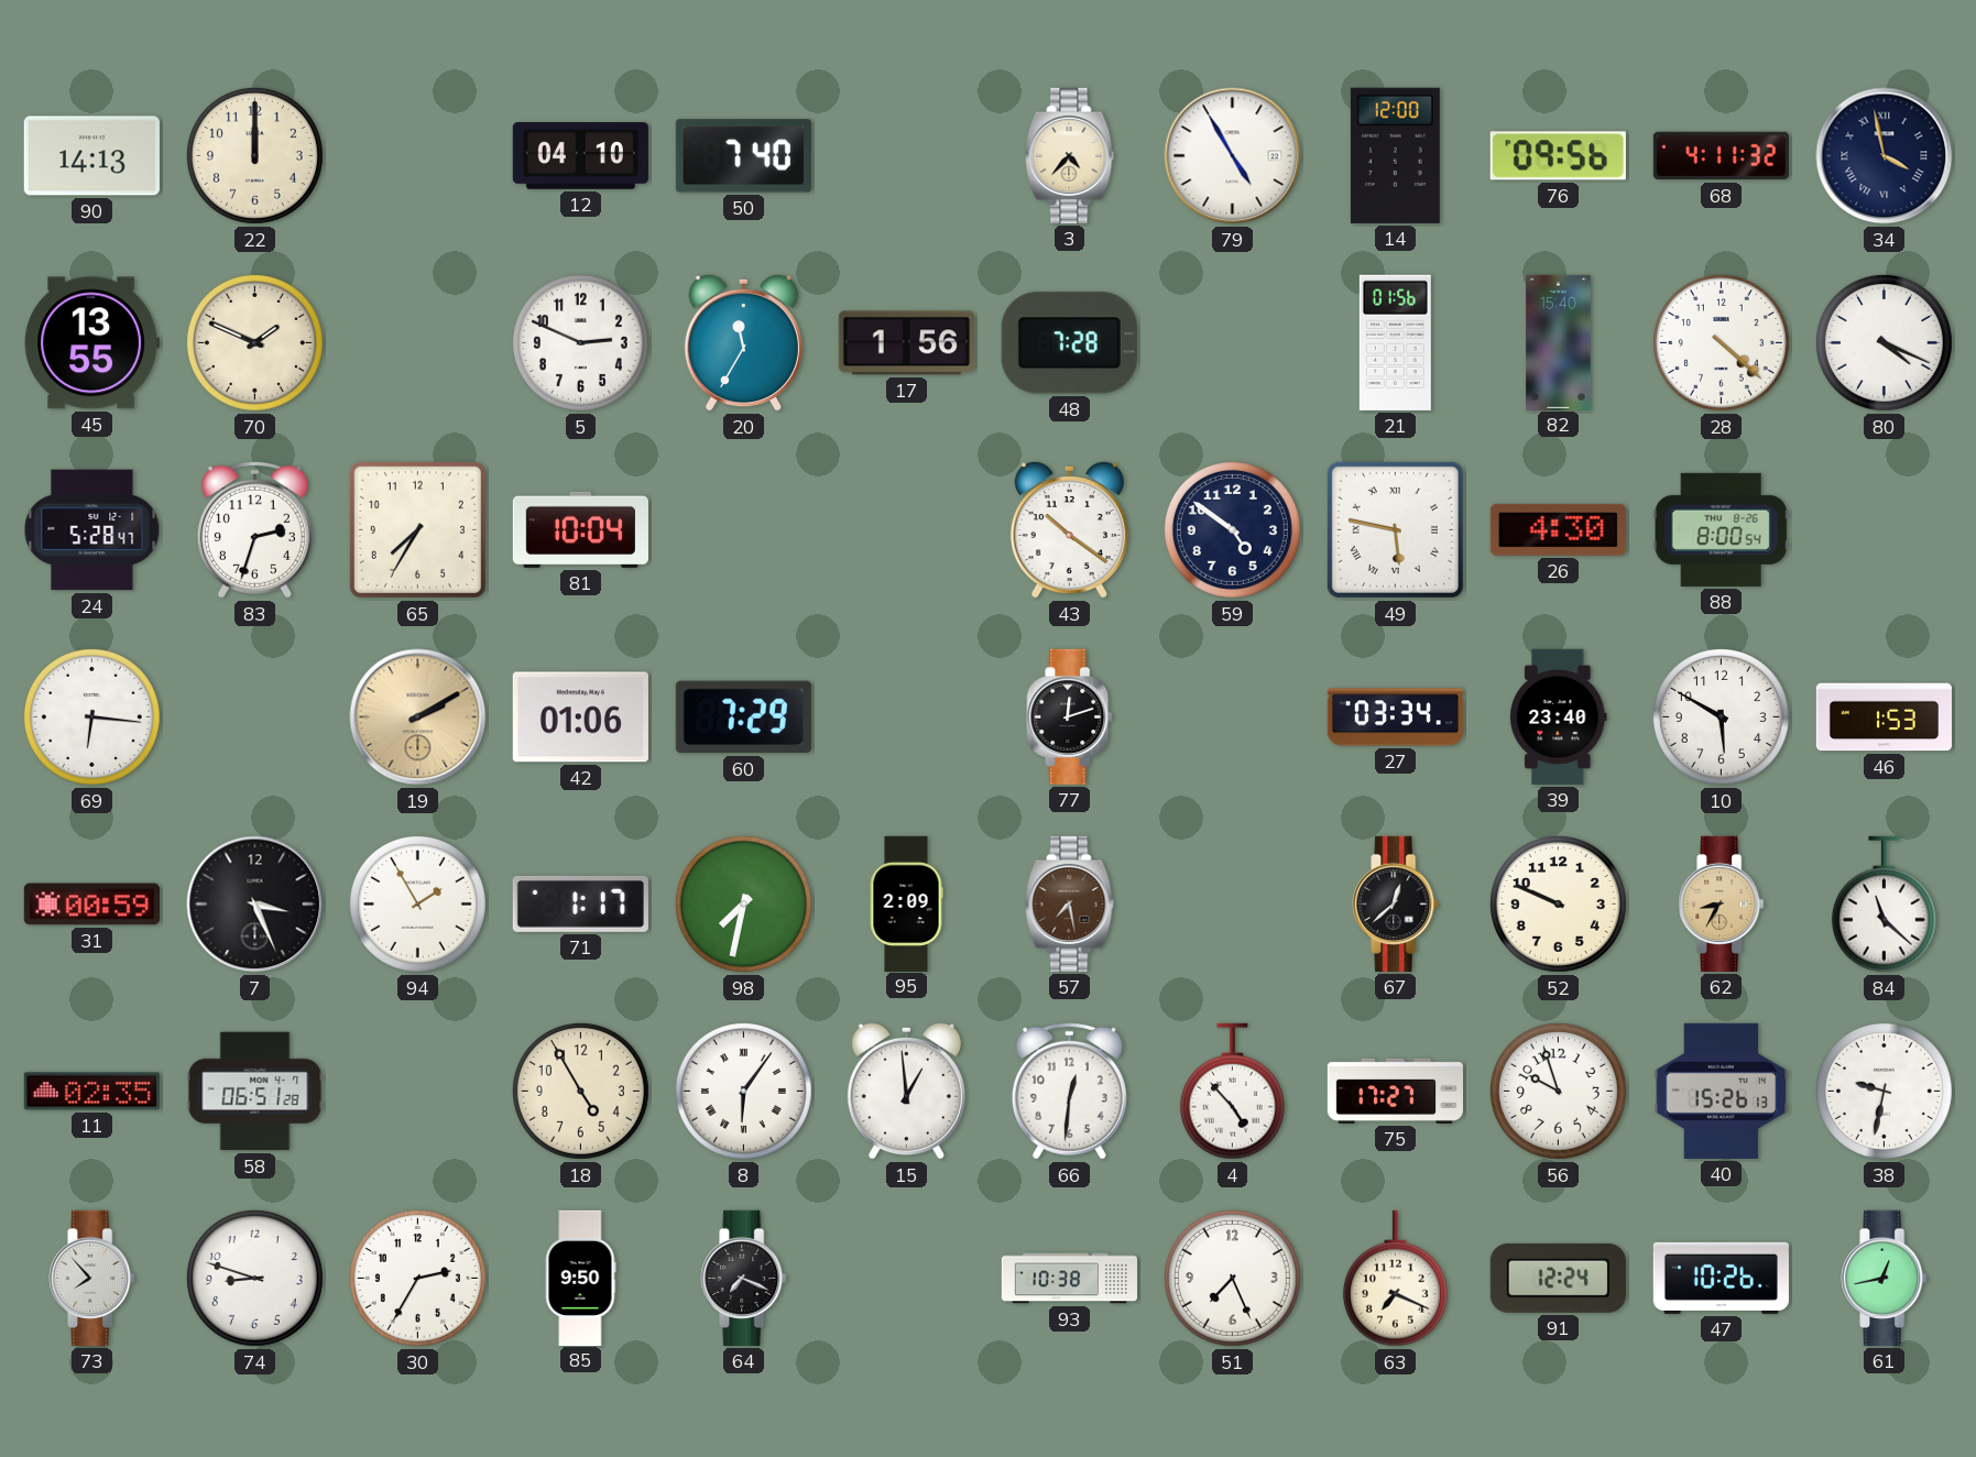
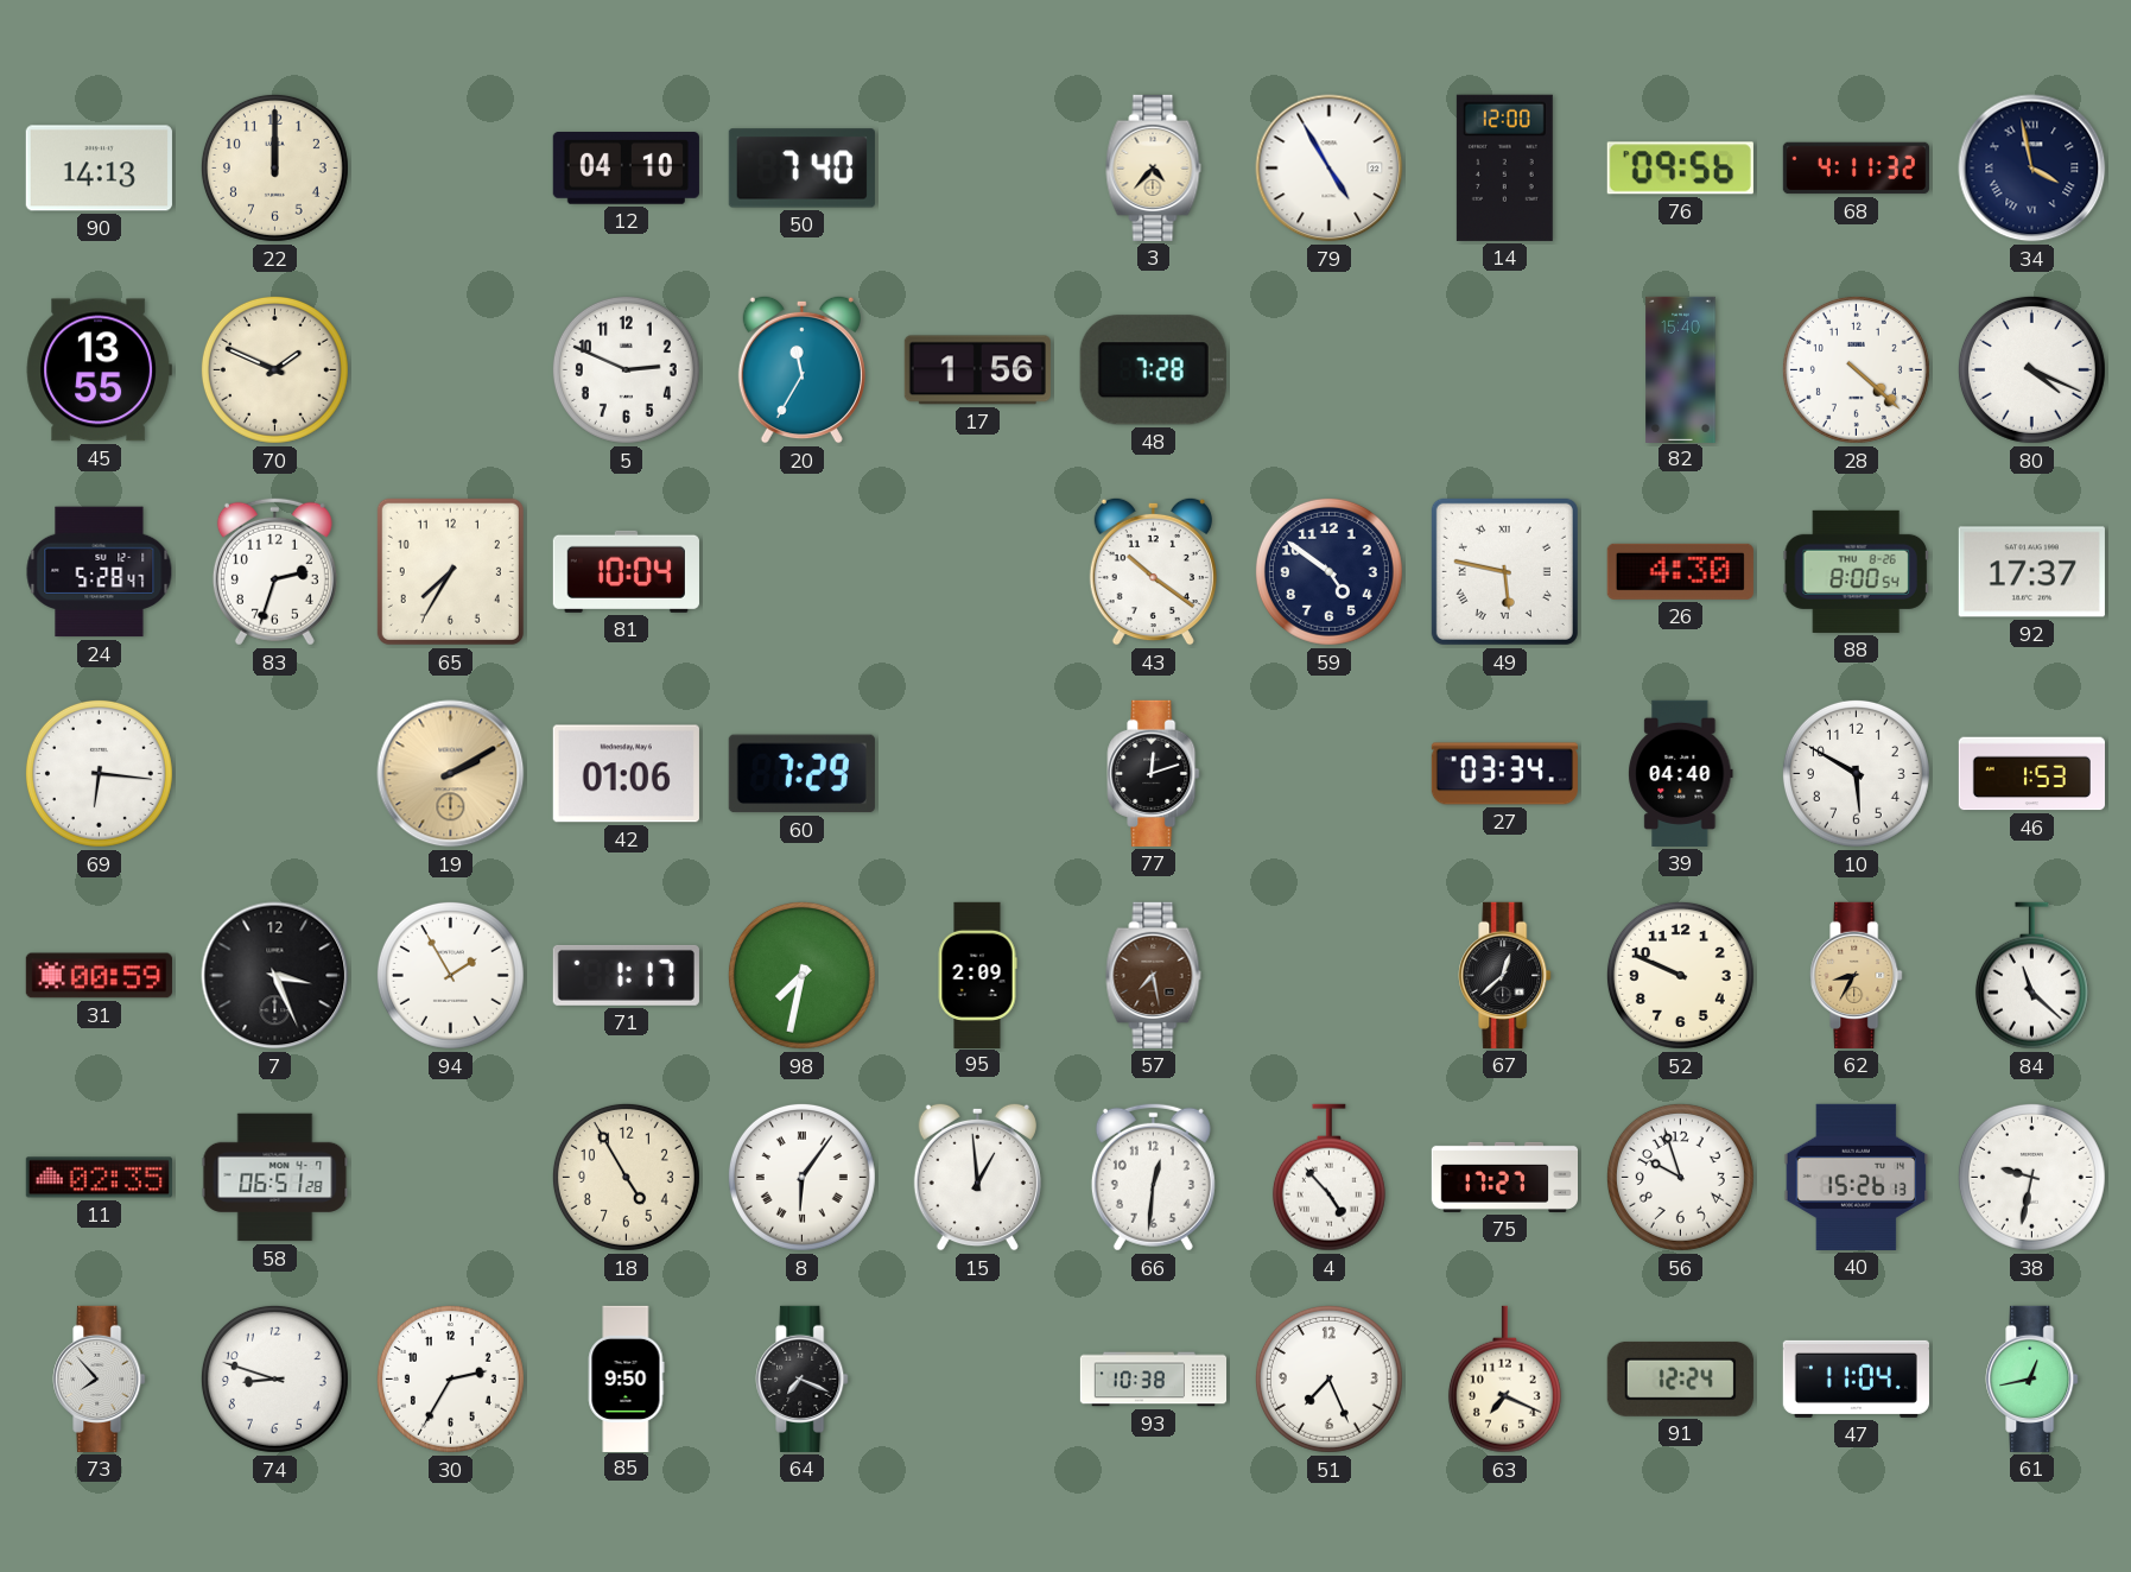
21: 01:56 -> none
92: none -> 17:37
39: 23:40 -> 04:40
47: 10:26 -> 11:04
